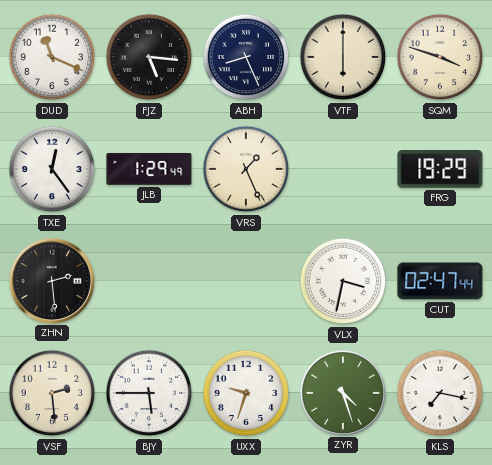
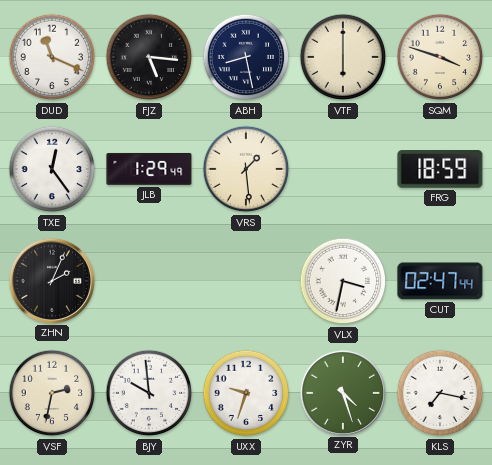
ABH: 8:26 -> 8:28
VRS: 1:26 -> 1:29
FRG: 19:29 -> 18:59
ZHN: 2:29 -> 2:04
VSF: 2:29 -> 2:32
BJY: 5:45 -> 9:59
